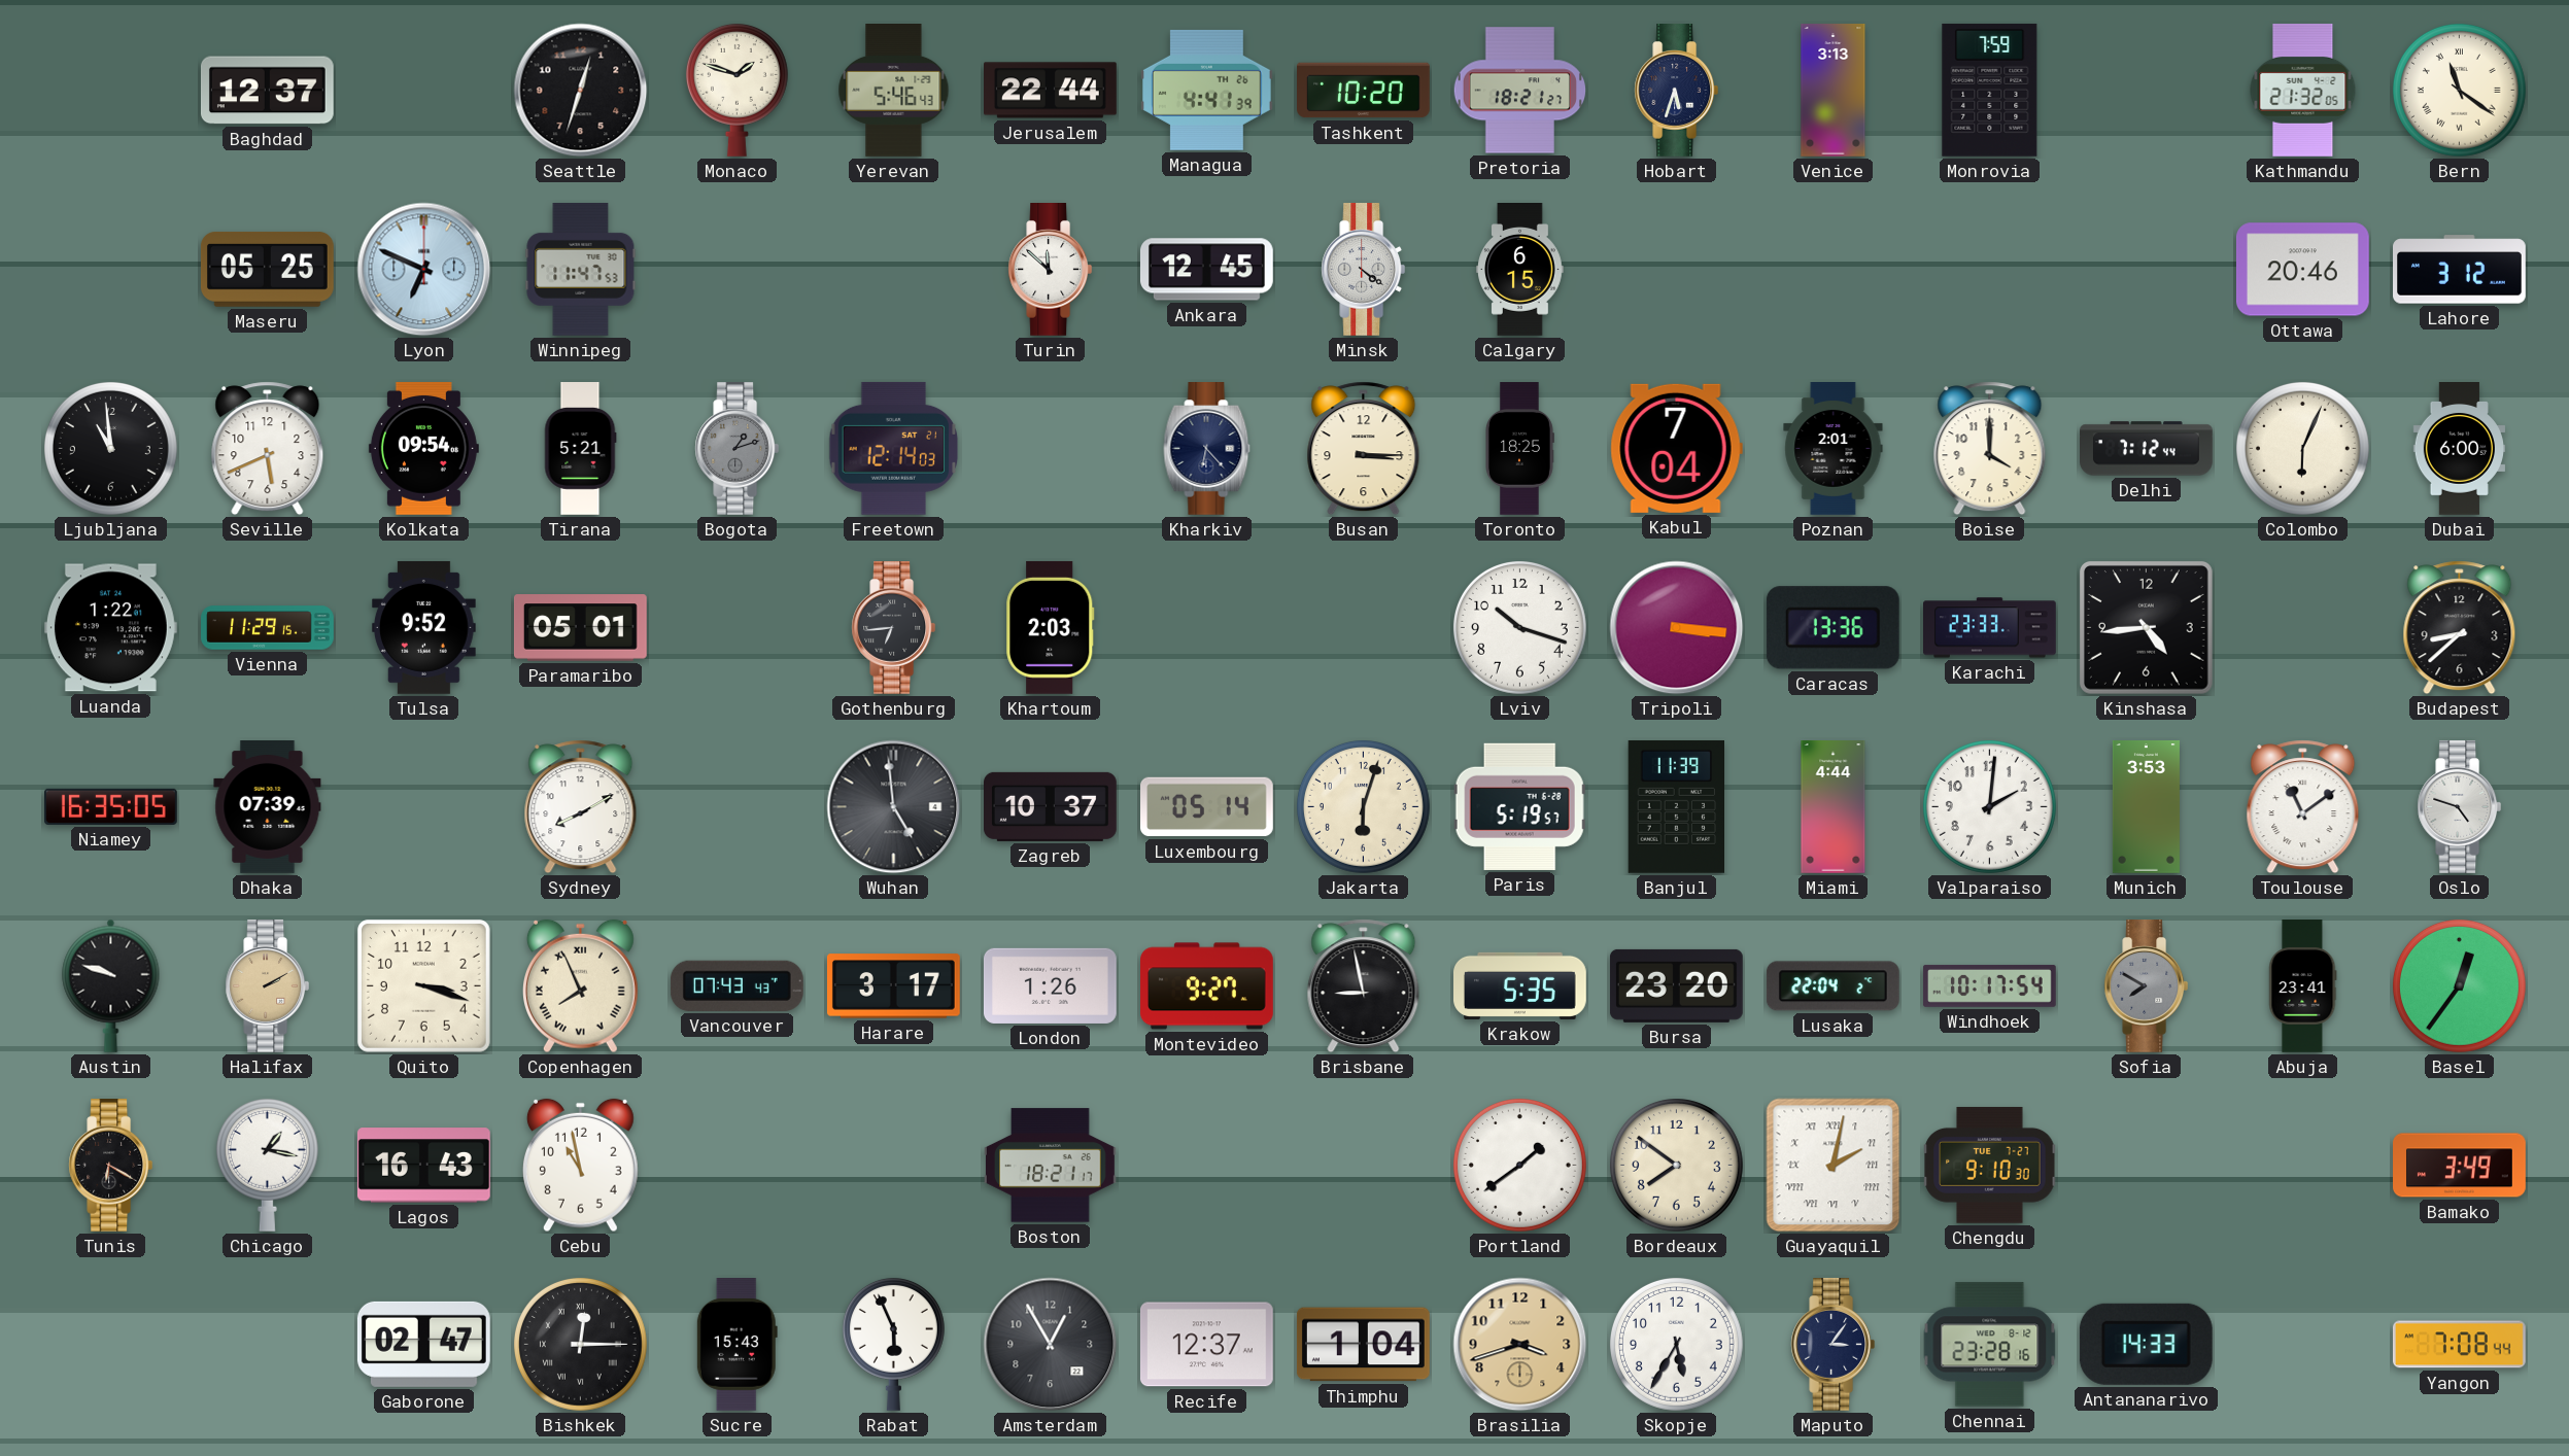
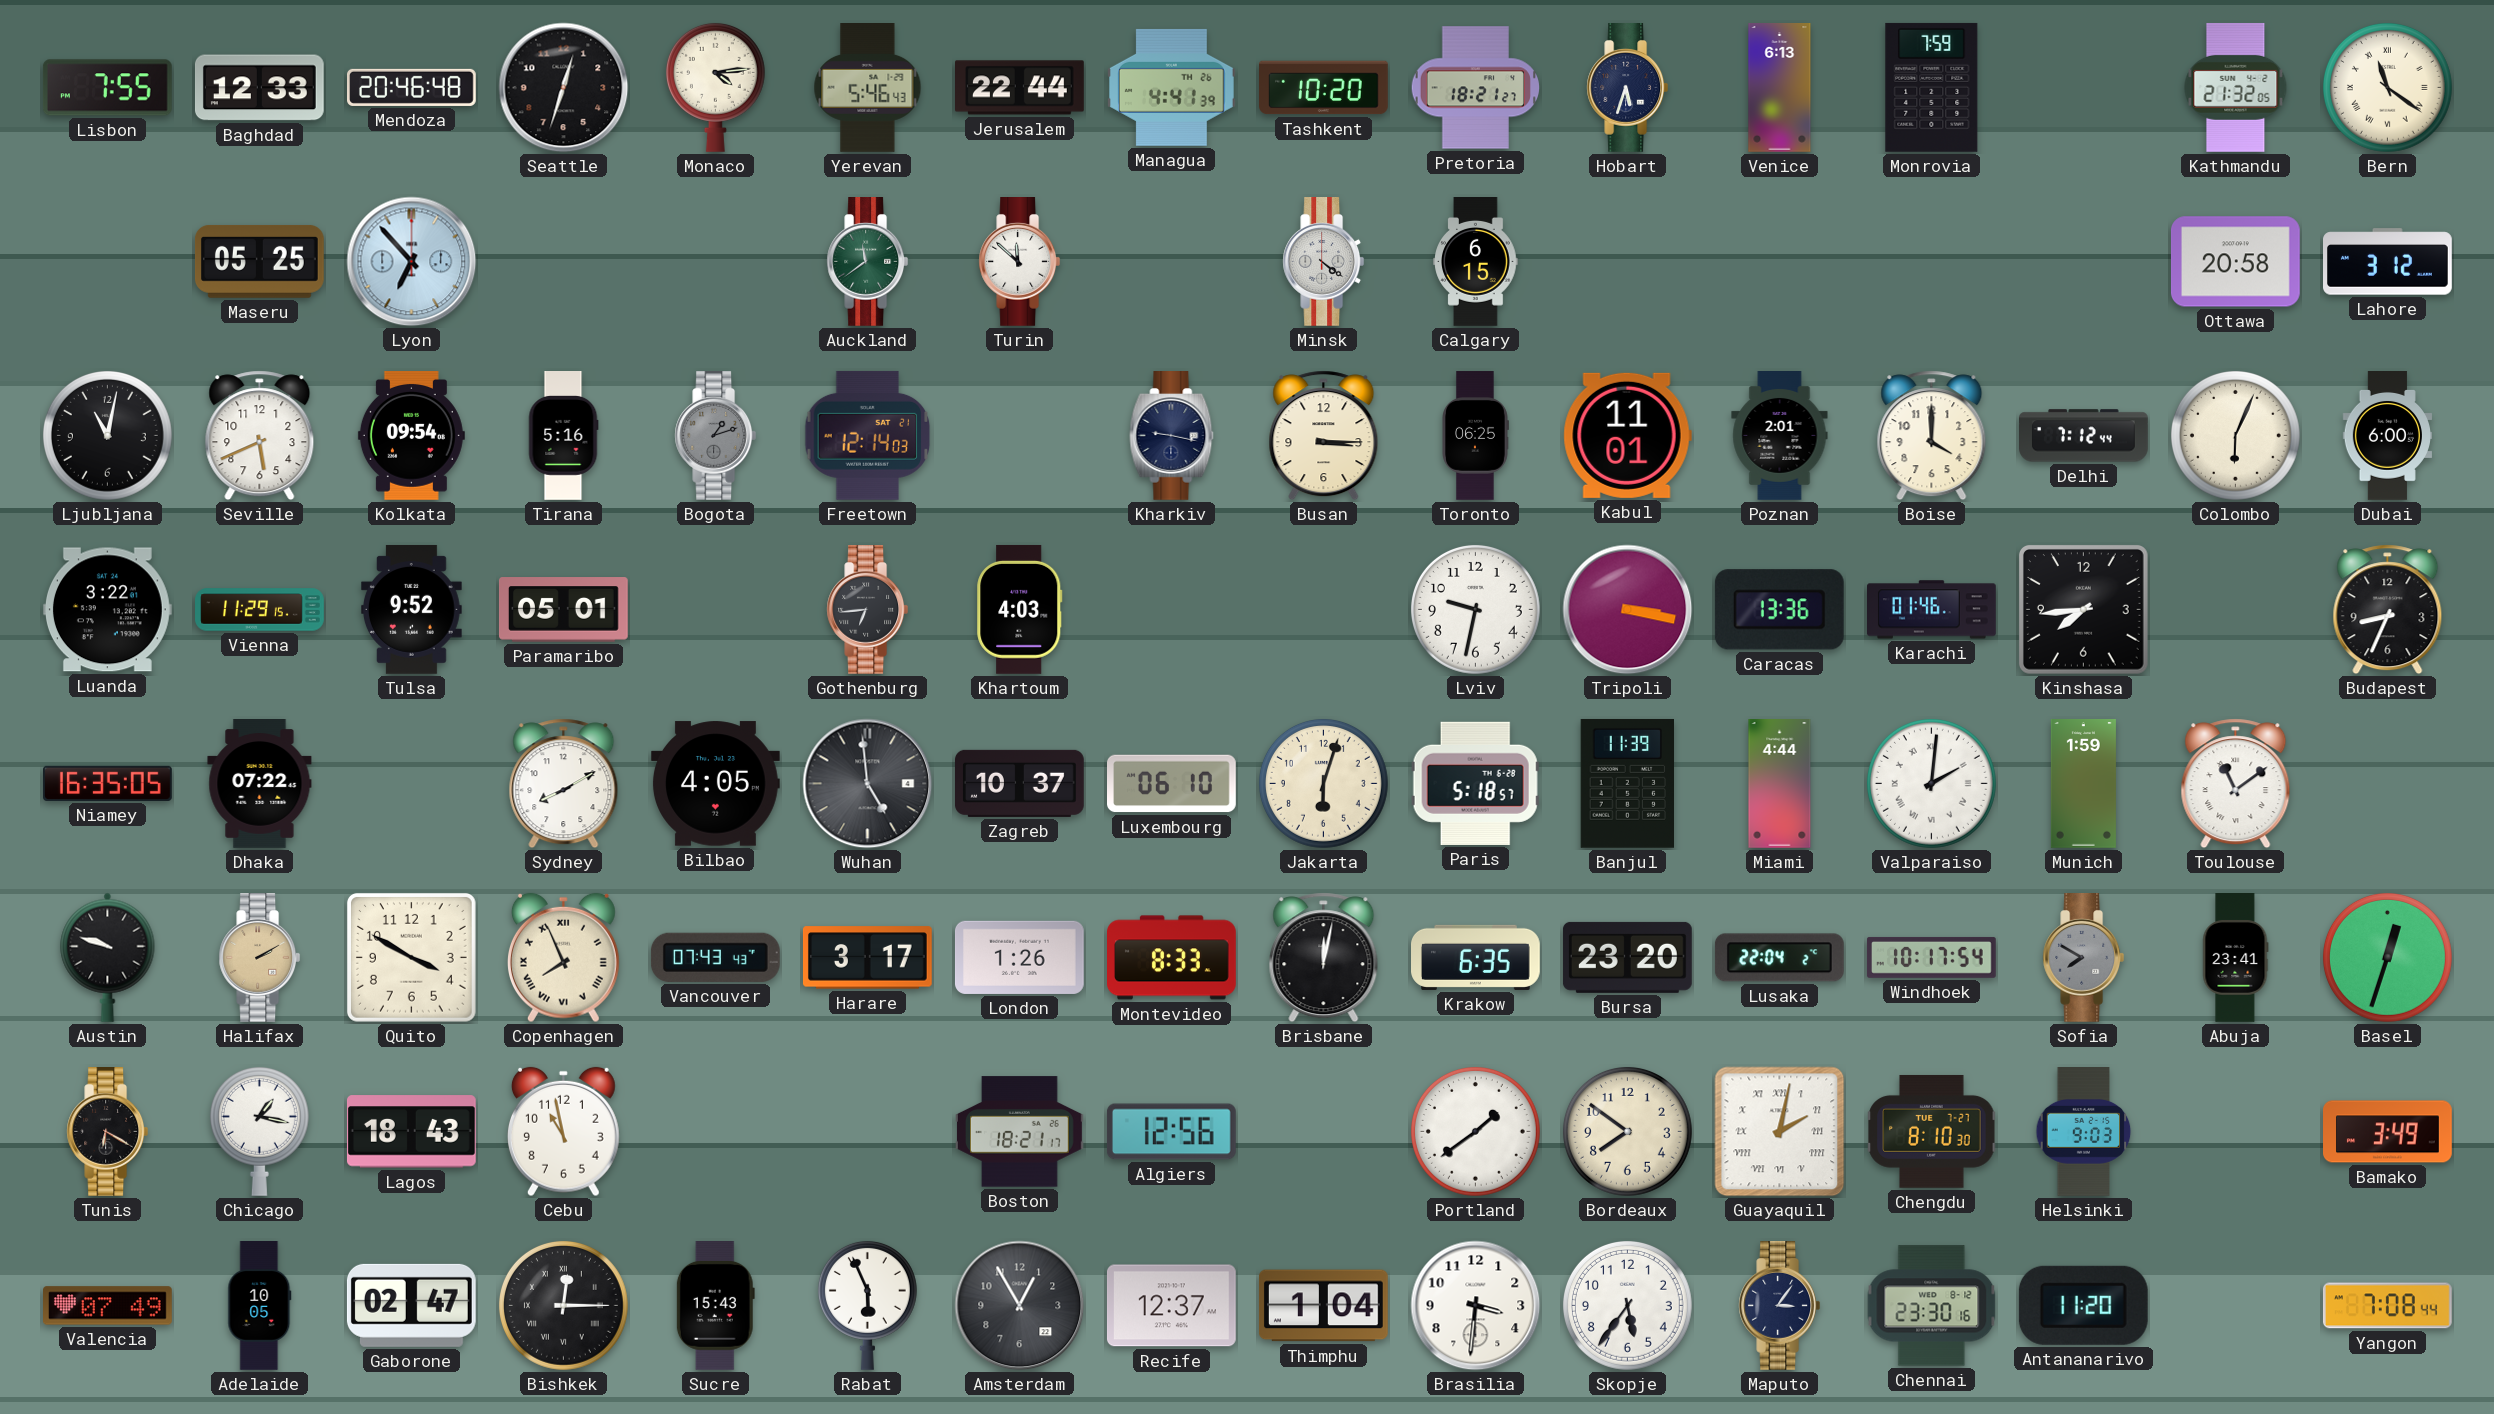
Lisbon: none -> 7:55
Baghdad: 12:37 -> 12:33
Mendoza: none -> 20:46
Monaco: 1:48 -> 4:14
Venice: 3:13 -> 6:13
Lyon: 6:49 -> 6:53
Winnipeg: 11:47 -> none
Auckland: none -> 11:39
Ankara: 12:45 -> none
Ottawa: 20:46 -> 20:58
Ljubljana: 10:59 -> 11:02
Tirana: 5:21 -> 5:16
Kharkiv: 6:23 -> 9:17
Toronto: 18:25 -> 06:25
Kabul: 7:04 -> 11:01
Luanda: 1:22 -> 3:22
Khartoum: 2:03 -> 4:03
Lviv: 10:18 -> 9:32
Tripoli: 3:16 -> 3:17
Karachi: 23:33 -> 01:46
Kinshasa: 4:44 -> 7:44
Budapest: 8:38 -> 8:34
Dhaka: 07:39 -> 07:22
Bilbao: none -> 4:05
Luxembourg: 05:14 -> 06:10
Paris: 5:19 -> 5:18
Valparaiso numerals: Arabic -> Roman
Munich: 3:53 -> 1:59
Oslo: 4:48 -> none
Quito: 3:18 -> 3:50
Montevideo: 9:27 -> 8:33
Brisbane: 8:58 -> 12:02
Krakow: 5:35 -> 6:35
Basel: 12:36 -> 12:33
Lagos: 16:43 -> 18:43
Algiers: none -> 12:56
Chengdu: 9:10 -> 8:10
Helsinki: none -> 9:03
Valencia: none -> 07:49
Adelaide: none -> 10:05
Brasilia: 3:42 -> 3:31
Brasilia dial: champagne -> white
Skopje: 5:35 -> 5:36
Chennai: 23:28 -> 23:30
Antananarivo: 14:33 -> 11:20
